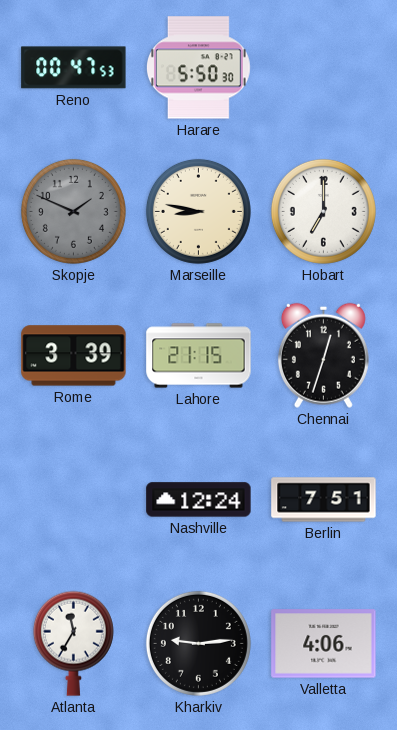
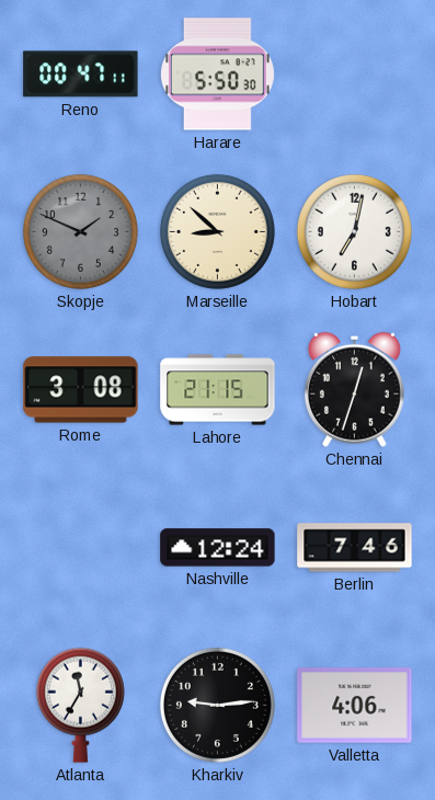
Reno: 00:47:53 -> 00:47:11
Marseille: 8:47 -> 8:52
Hobart: 7:00 -> 7:02
Rome: 3:39 -> 3:08
Berlin: 7:51 -> 7:46
